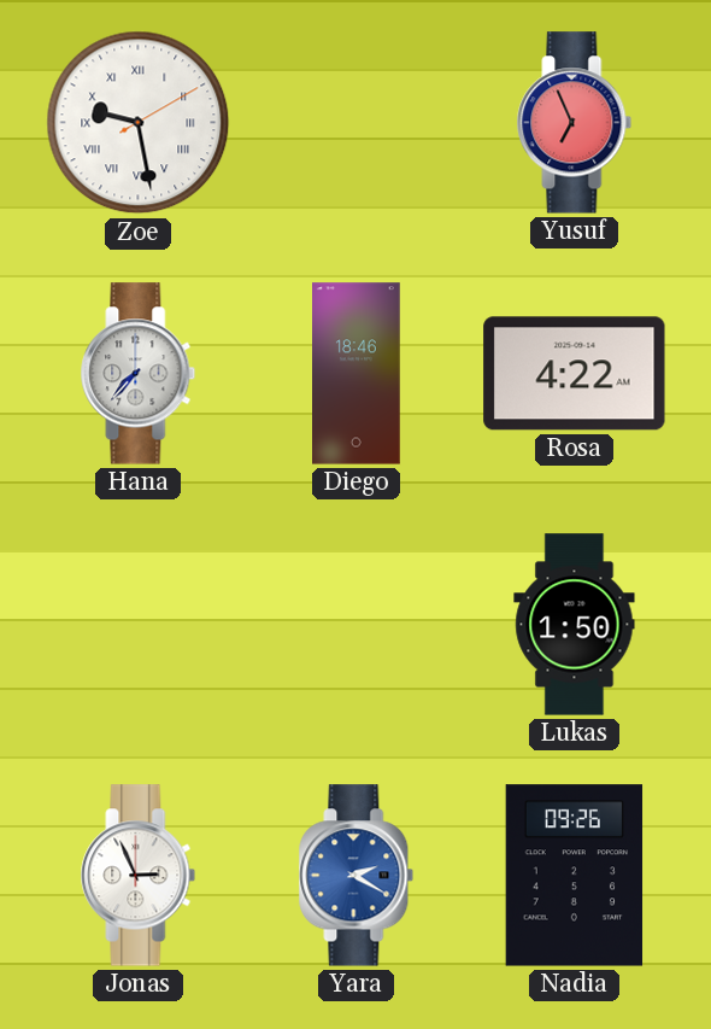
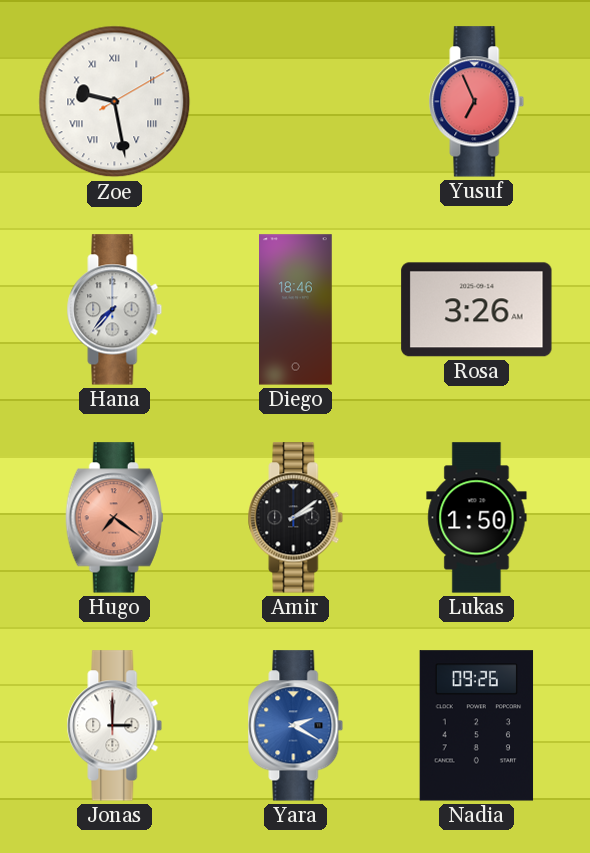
Rosa: 4:22 -> 3:26
Hugo: none -> 7:21
Amir: none -> 2:09
Jonas: 2:56 -> 3:00
